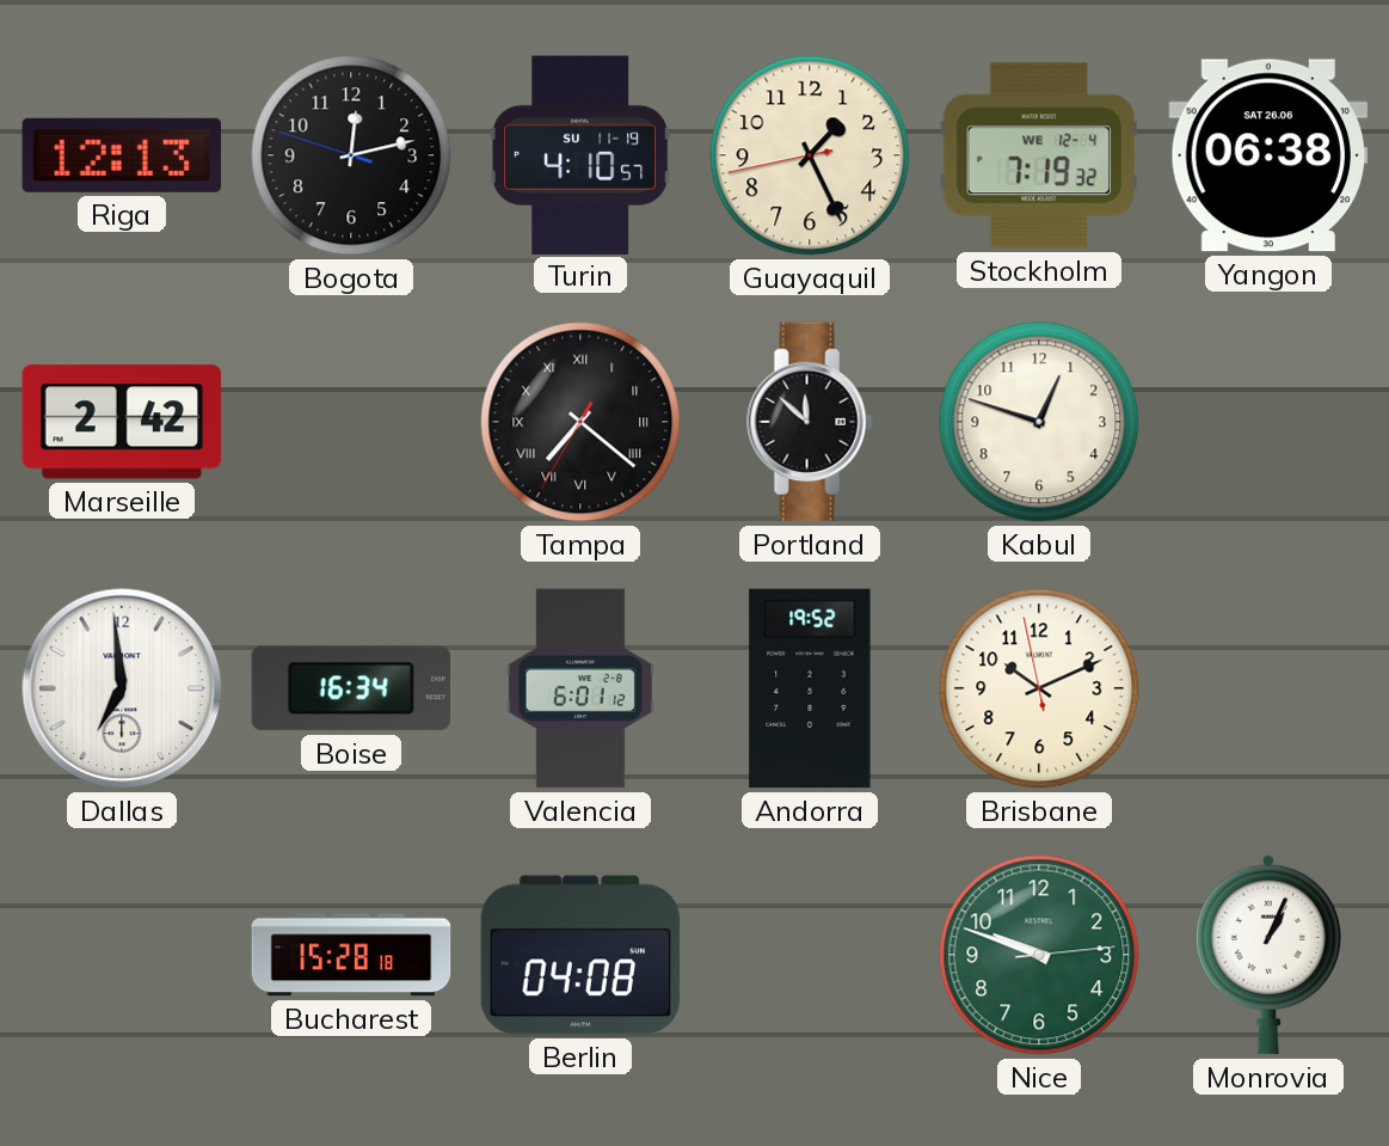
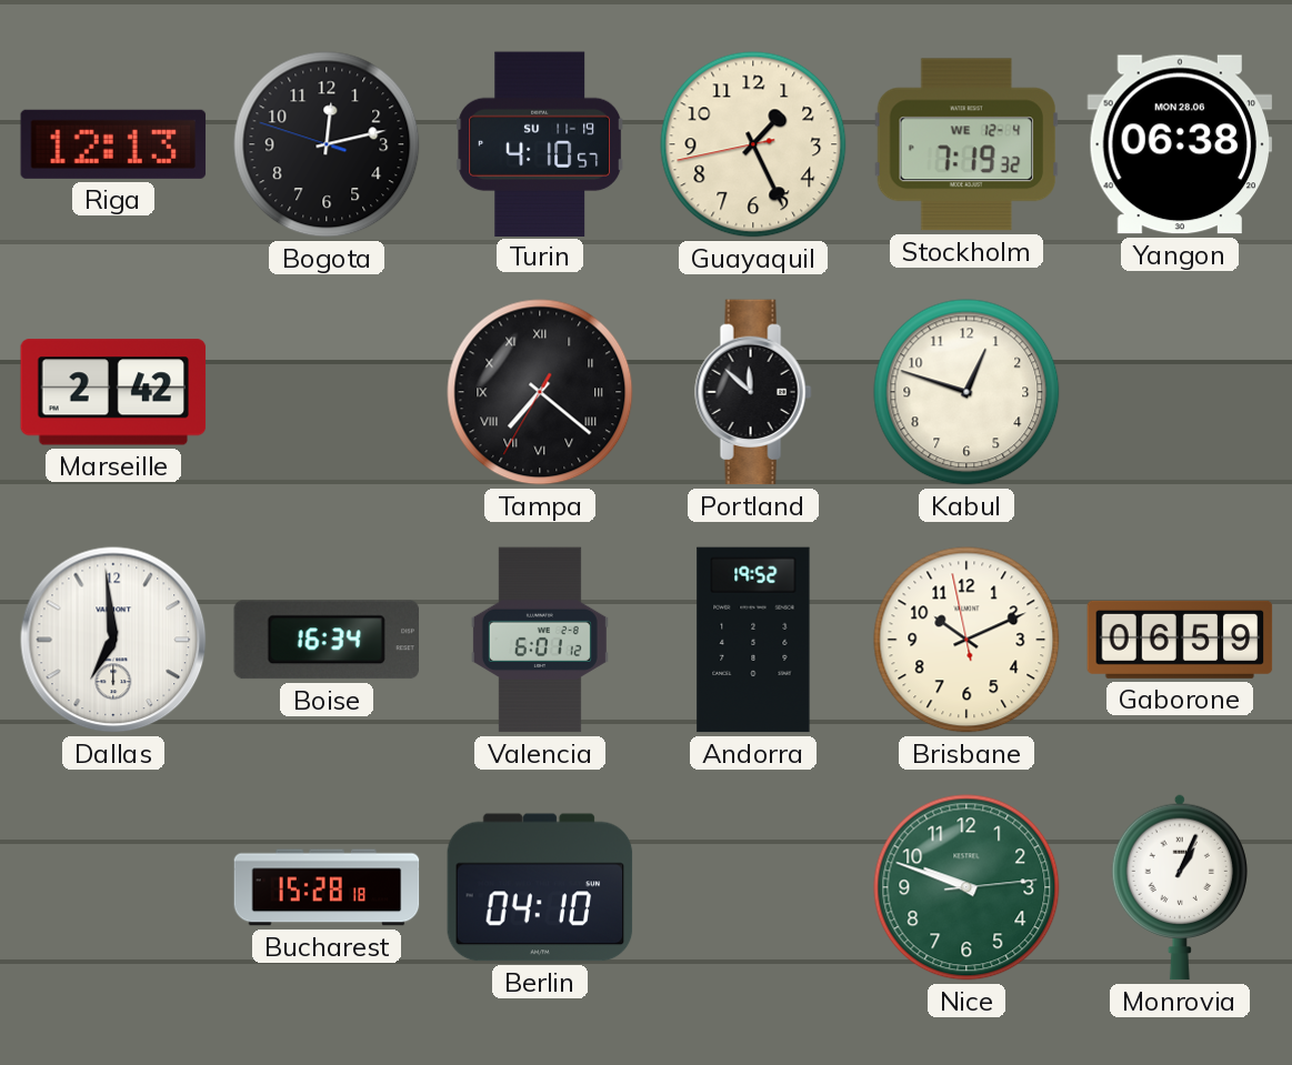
Yangon date: SAT 26.06 -> MON 28.06
Gaborone: none -> 06:59
Berlin: 04:08 -> 04:10
